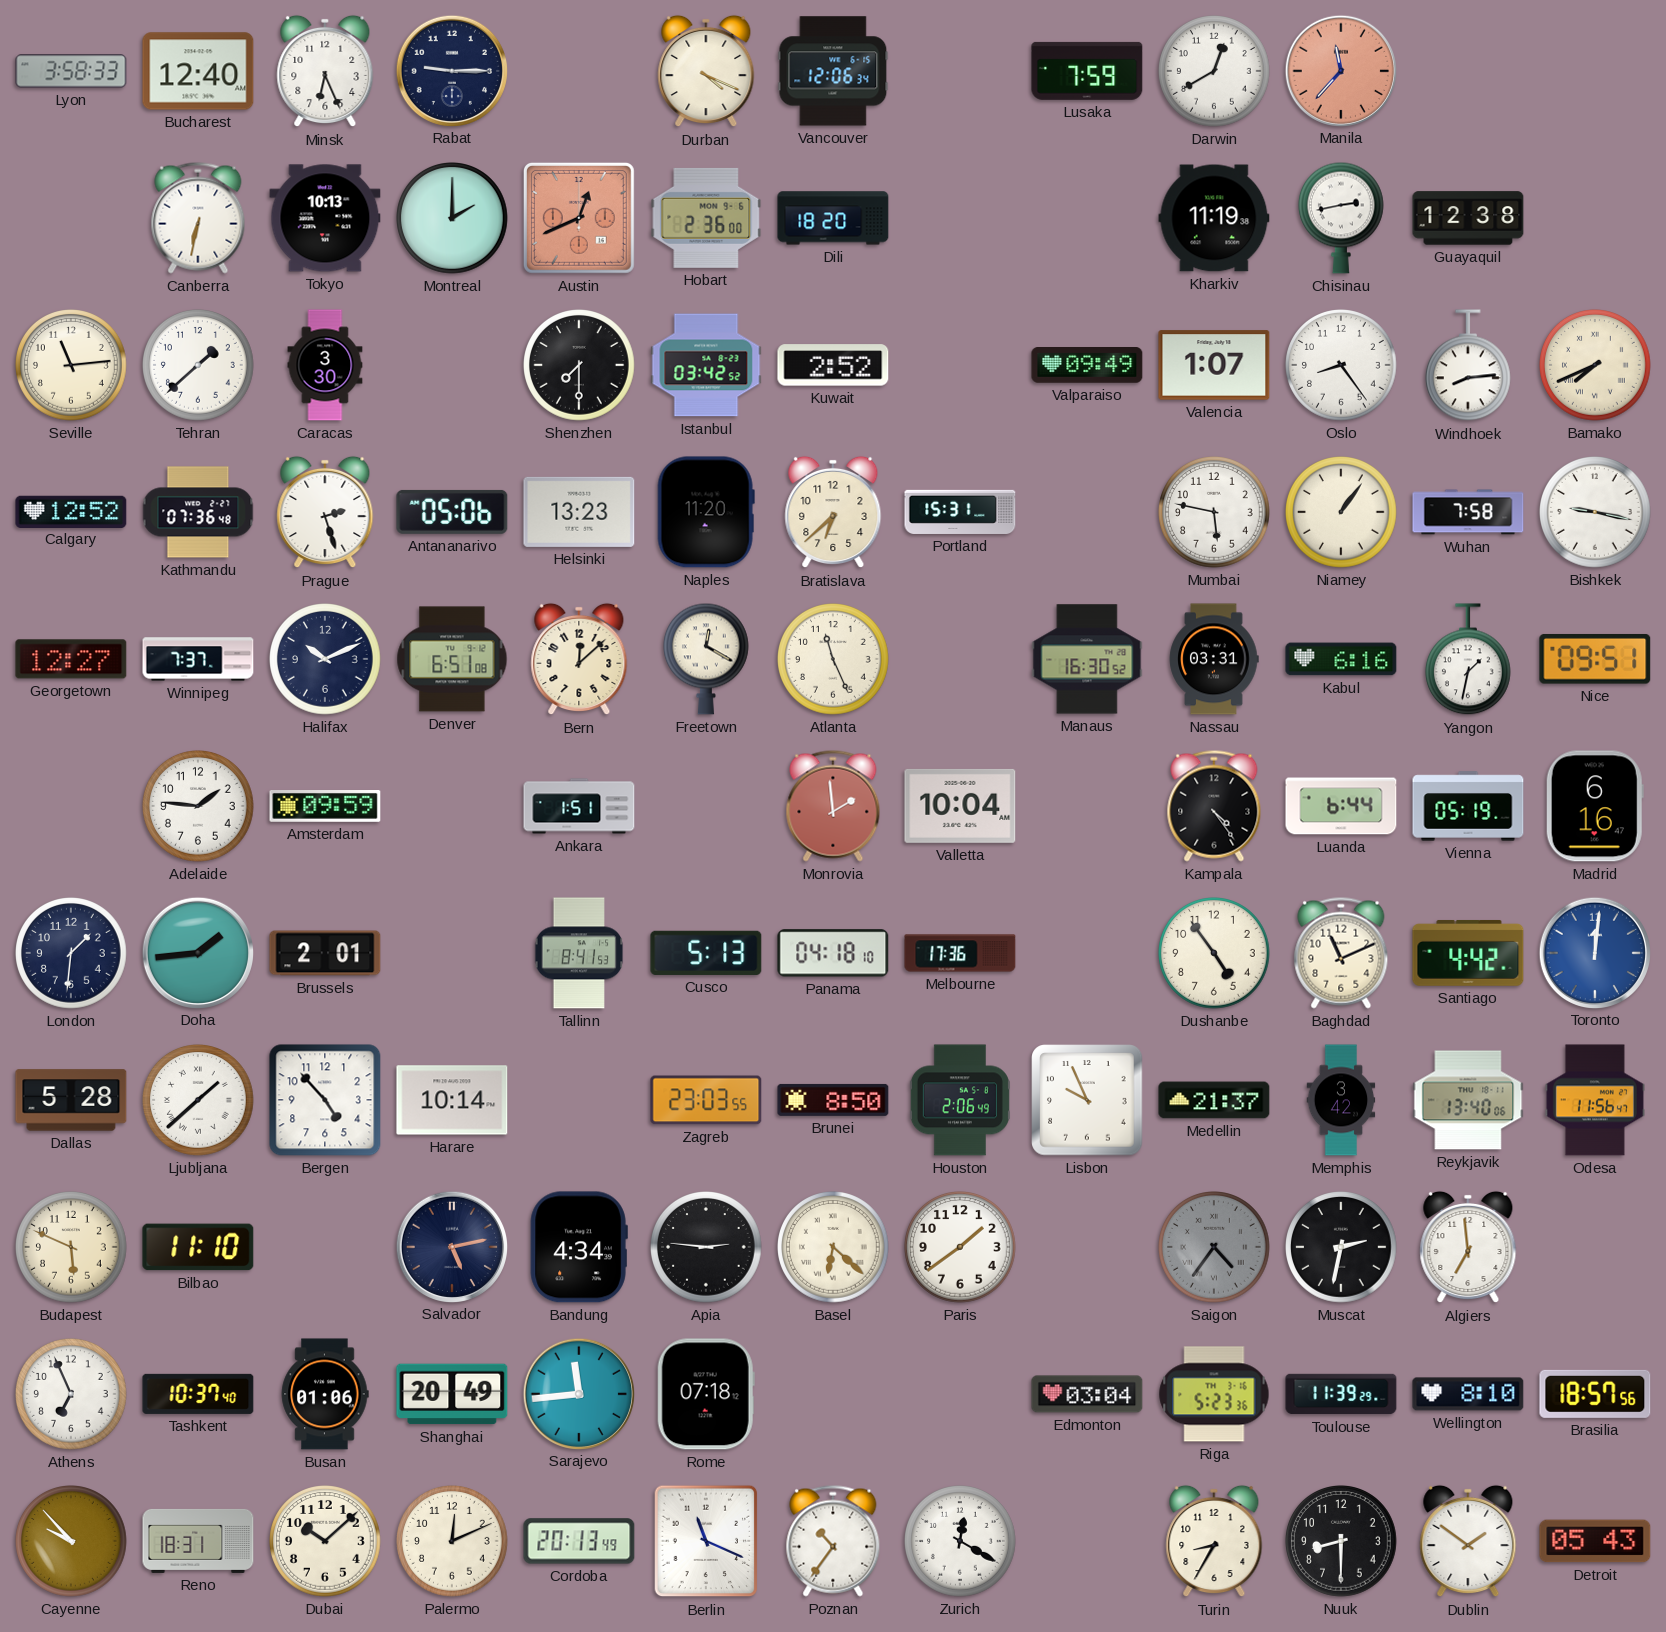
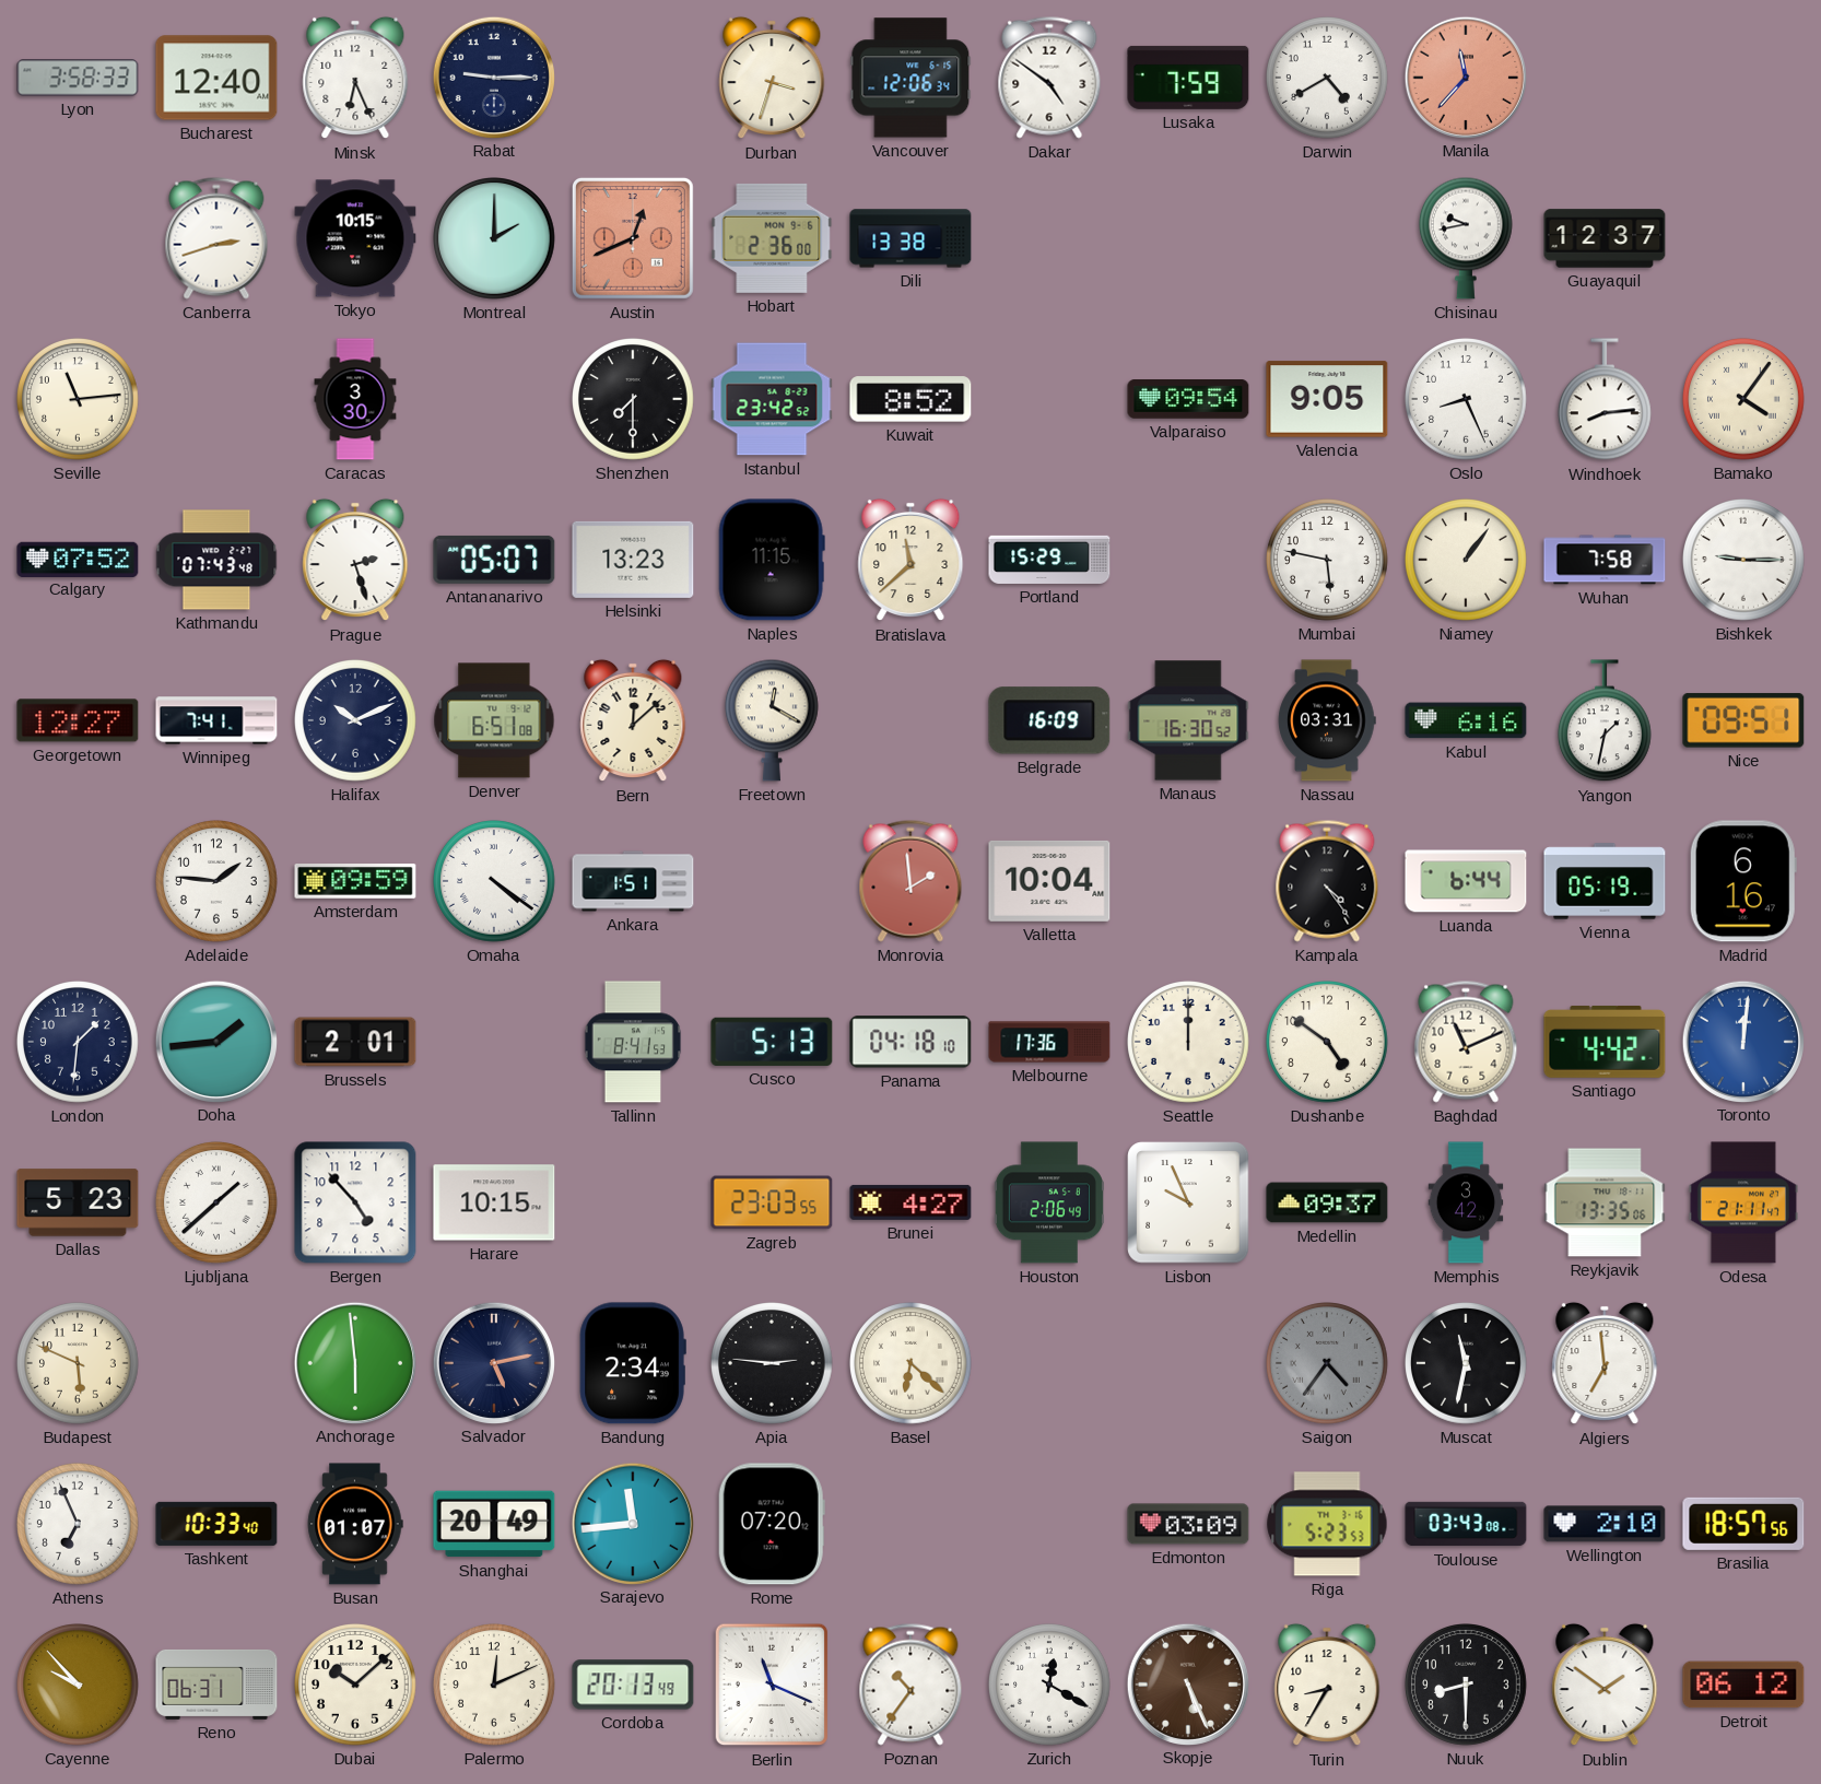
Durban: 4:19 -> 3:33
Dakar: none -> 4:51
Darwin: 12:40 -> 4:40
Canberra: 6:32 -> 2:42
Tokyo: 10:13 -> 10:15
Dili: 18:20 -> 13:38
Kharkiv: 11:19 -> none
Chisinau: 2:43 -> 9:43
Guayaquil: 12:38 -> 12:37
Tehran: 1:38 -> none
Istanbul: 03:42 -> 23:42
Kuwait: 2:52 -> 8:52
Valparaiso: 09:49 -> 09:54
Valencia: 1:07 -> 9:05
Oslo: 8:24 -> 8:26
Bamako: 7:41 -> 4:06
Calgary: 12:52 -> 07:52
Kathmandu: 07:36 -> 07:43
Antananarivo: 05:06 -> 05:07
Naples: 11:20 -> 11:15
Bratislava: 6:38 -> 11:38
Portland: 15:31 -> 15:29
Bishkek: 9:17 -> 9:15
Winnipeg: 7:37 -> 7:41
Atlanta: 11:26 -> none
Belgrade: none -> 16:09
Omaha: none -> 4:21
Seattle: none -> 12:00
Dushanbe: 4:54 -> 4:51
Dallas: 5:28 -> 5:23
Harare: 10:14 -> 10:15
Brunei: 8:50 -> 4:27
Medellin: 21:37 -> 09:37
Reykjavik: 13:40 -> 13:35
Odesa: 11:56 -> 21:11
Bilbao: 11:10 -> none
Anchorage: none -> 5:59
Bandung: 4:34 -> 2:34
Paris: 1:39 -> none
Muscat: 2:32 -> 11:32
Tashkent: 10:37 -> 10:33
Busan: 01:06 -> 01:07
Rome: 07:18 -> 07:20
Edmonton: 03:04 -> 03:09
Riga: 5:23:36 -> 5:23:53
Toulouse: 11:39 -> 03:43
Wellington: 8:10 -> 2:10
Reno: 18:31 -> 06:31
Skopje: none -> 5:26
Detroit: 05:43 -> 06:12
